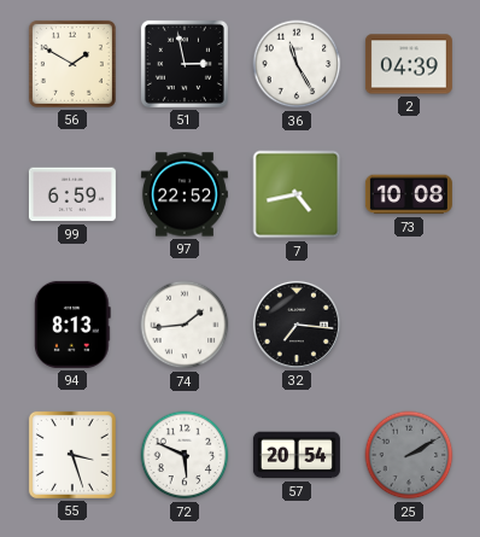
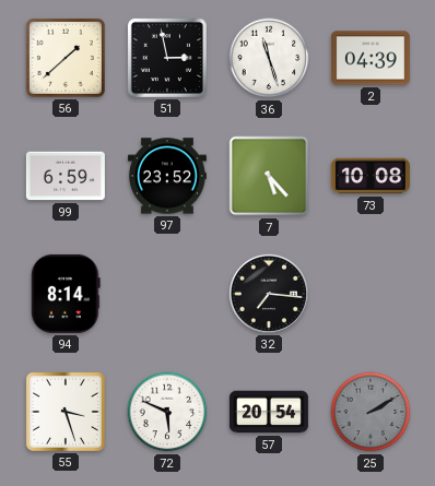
56: 1:50 -> 1:38
36: 11:25 -> 11:27
97: 22:52 -> 23:52
7: 4:43 -> 5:23
94: 8:13 -> 8:14
74: 1:44 -> none
